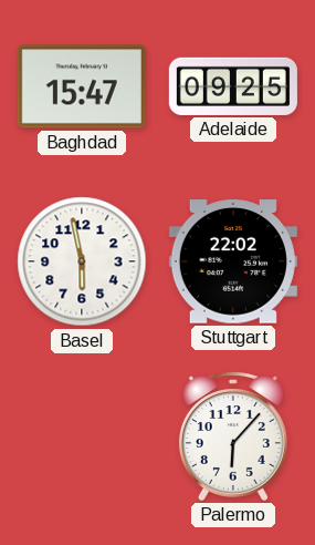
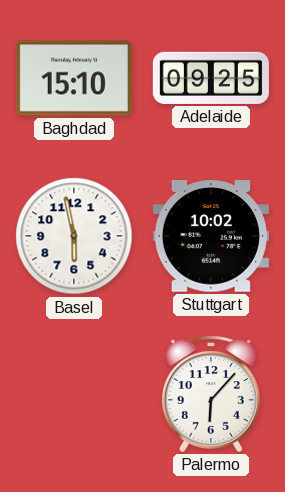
Baghdad: 15:47 -> 15:10
Stuttgart: 22:02 -> 10:02
